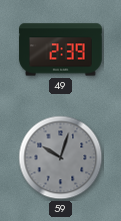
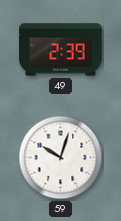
59 dial: grey -> white
